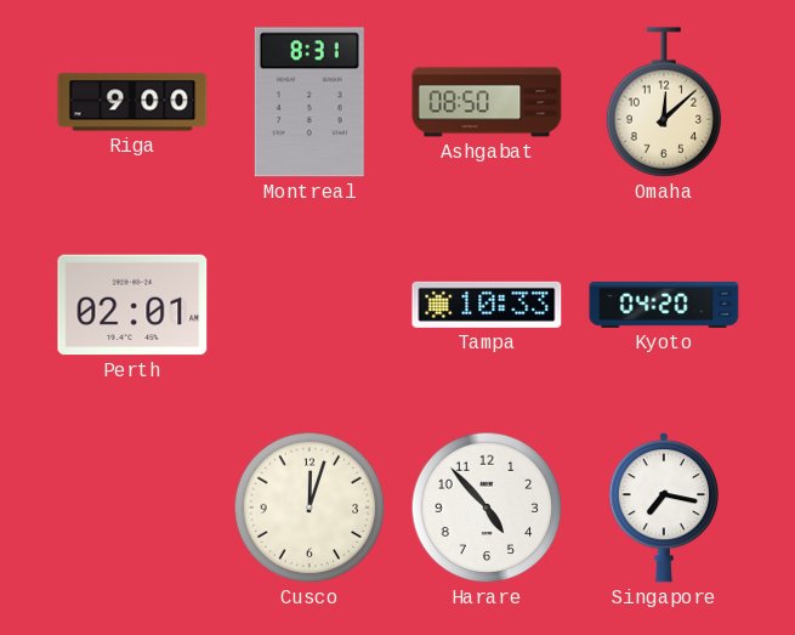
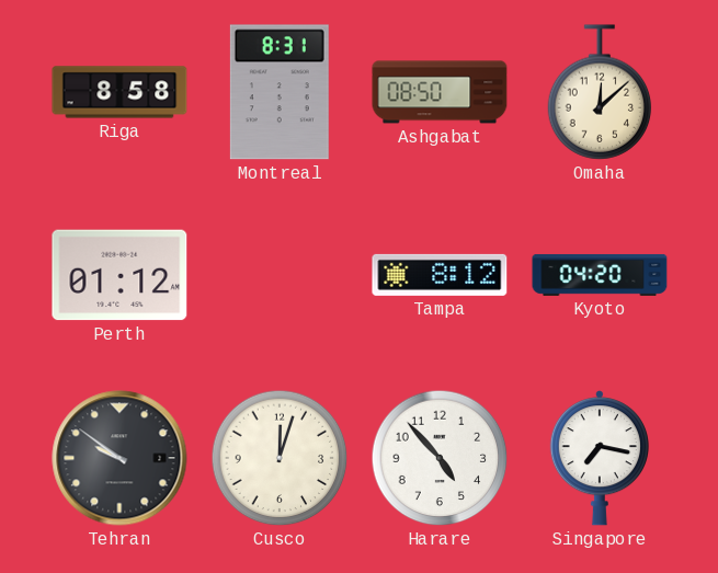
Riga: 9:00 -> 8:58
Perth: 02:01 -> 01:12
Tampa: 10:33 -> 8:12
Tehran: none -> 9:51
